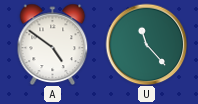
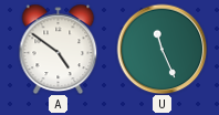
U: 11:23 -> 11:26
